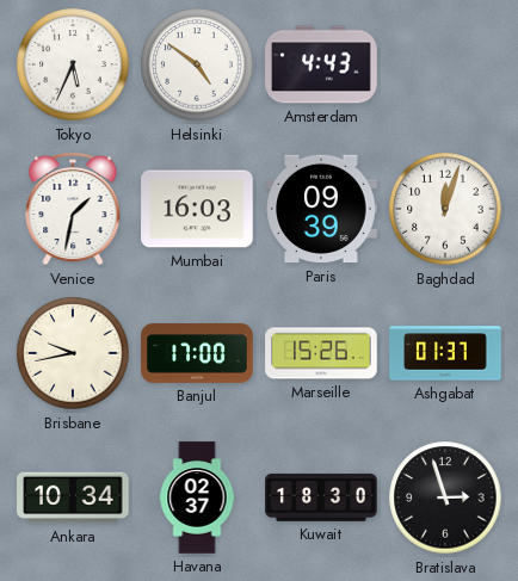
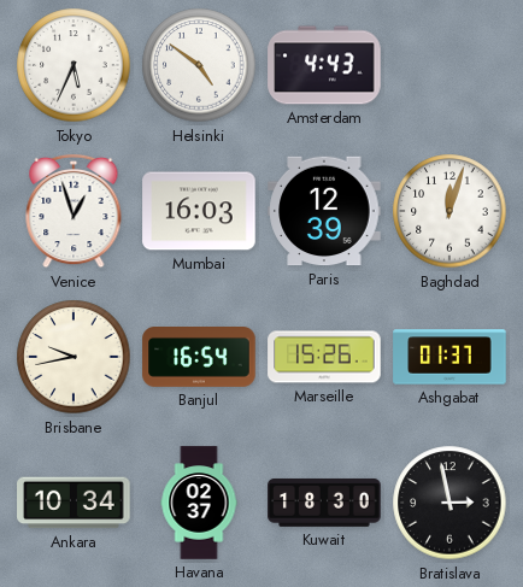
Venice: 1:32 -> 12:57
Paris: 09:39 -> 12:39
Banjul: 17:00 -> 16:54
Bratislava: 2:57 -> 2:58
